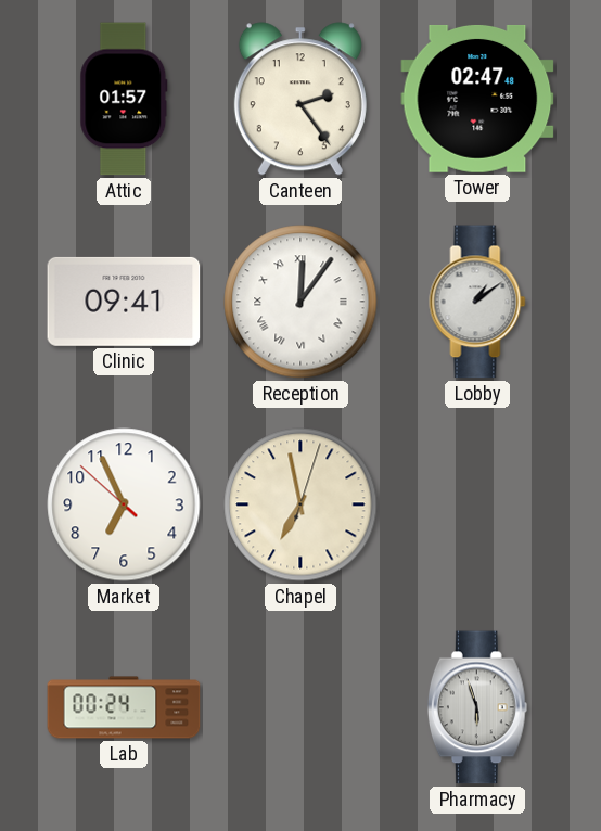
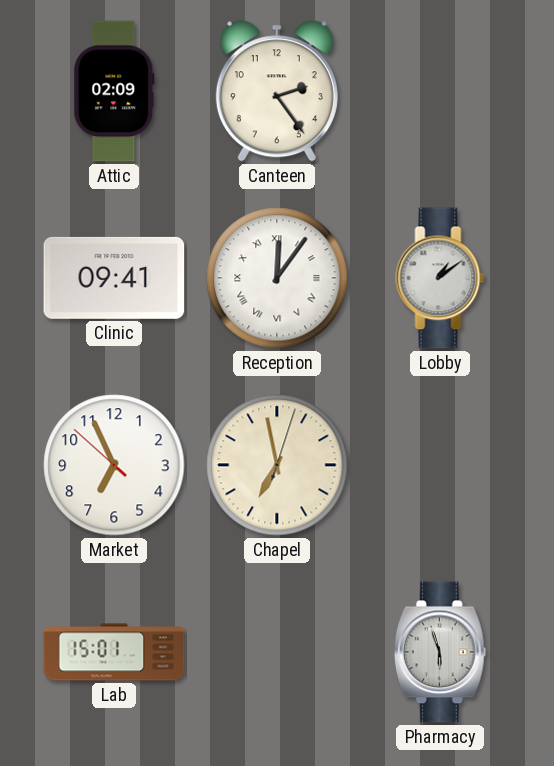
Attic: 01:57 -> 02:09
Tower: 02:47 -> none
Lab: 00:24 -> 15:01
